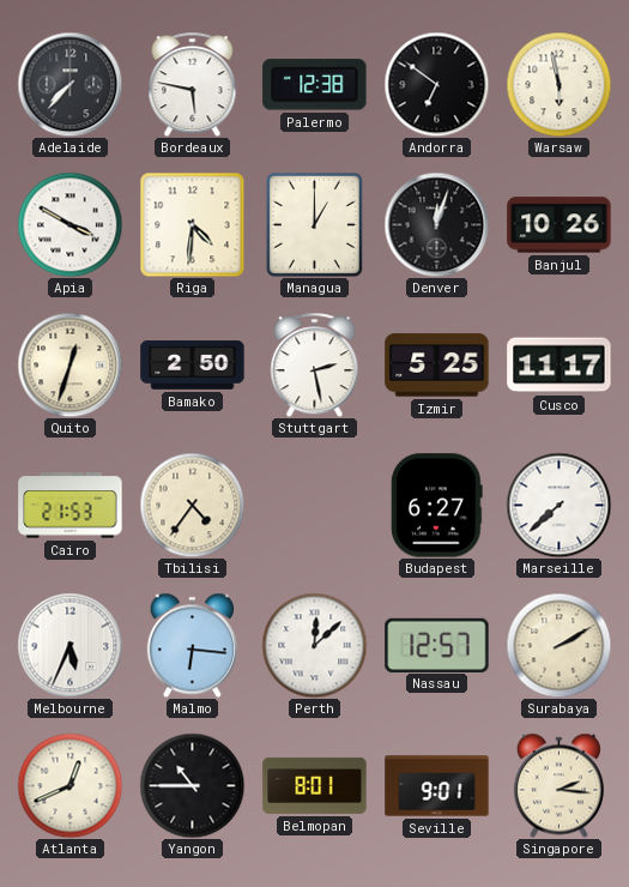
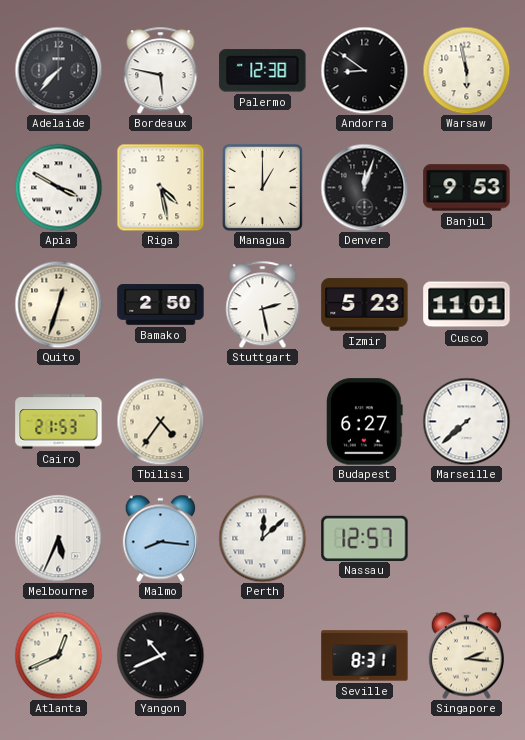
Andorra: 6:51 -> 8:51
Riga: 4:31 -> 4:28
Banjul: 10:26 -> 9:53
Izmir: 5:25 -> 5:23
Cusco: 11:17 -> 11:01
Malmo: 6:16 -> 8:16
Surabaya: 2:10 -> none
Yangon: 10:45 -> 10:41
Belmopan: 8:01 -> none
Seville: 9:01 -> 8:31
